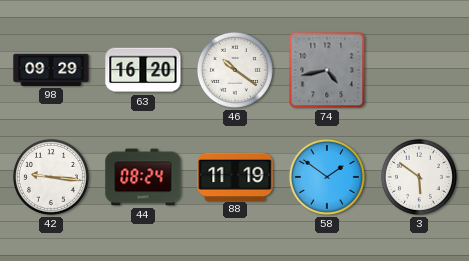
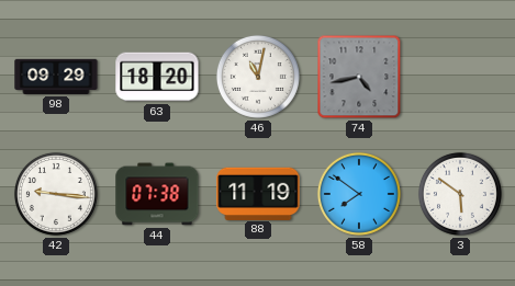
63: 16:20 -> 18:20
46: 10:21 -> 11:02
44: 08:24 -> 07:38
58: 1:51 -> 7:51
